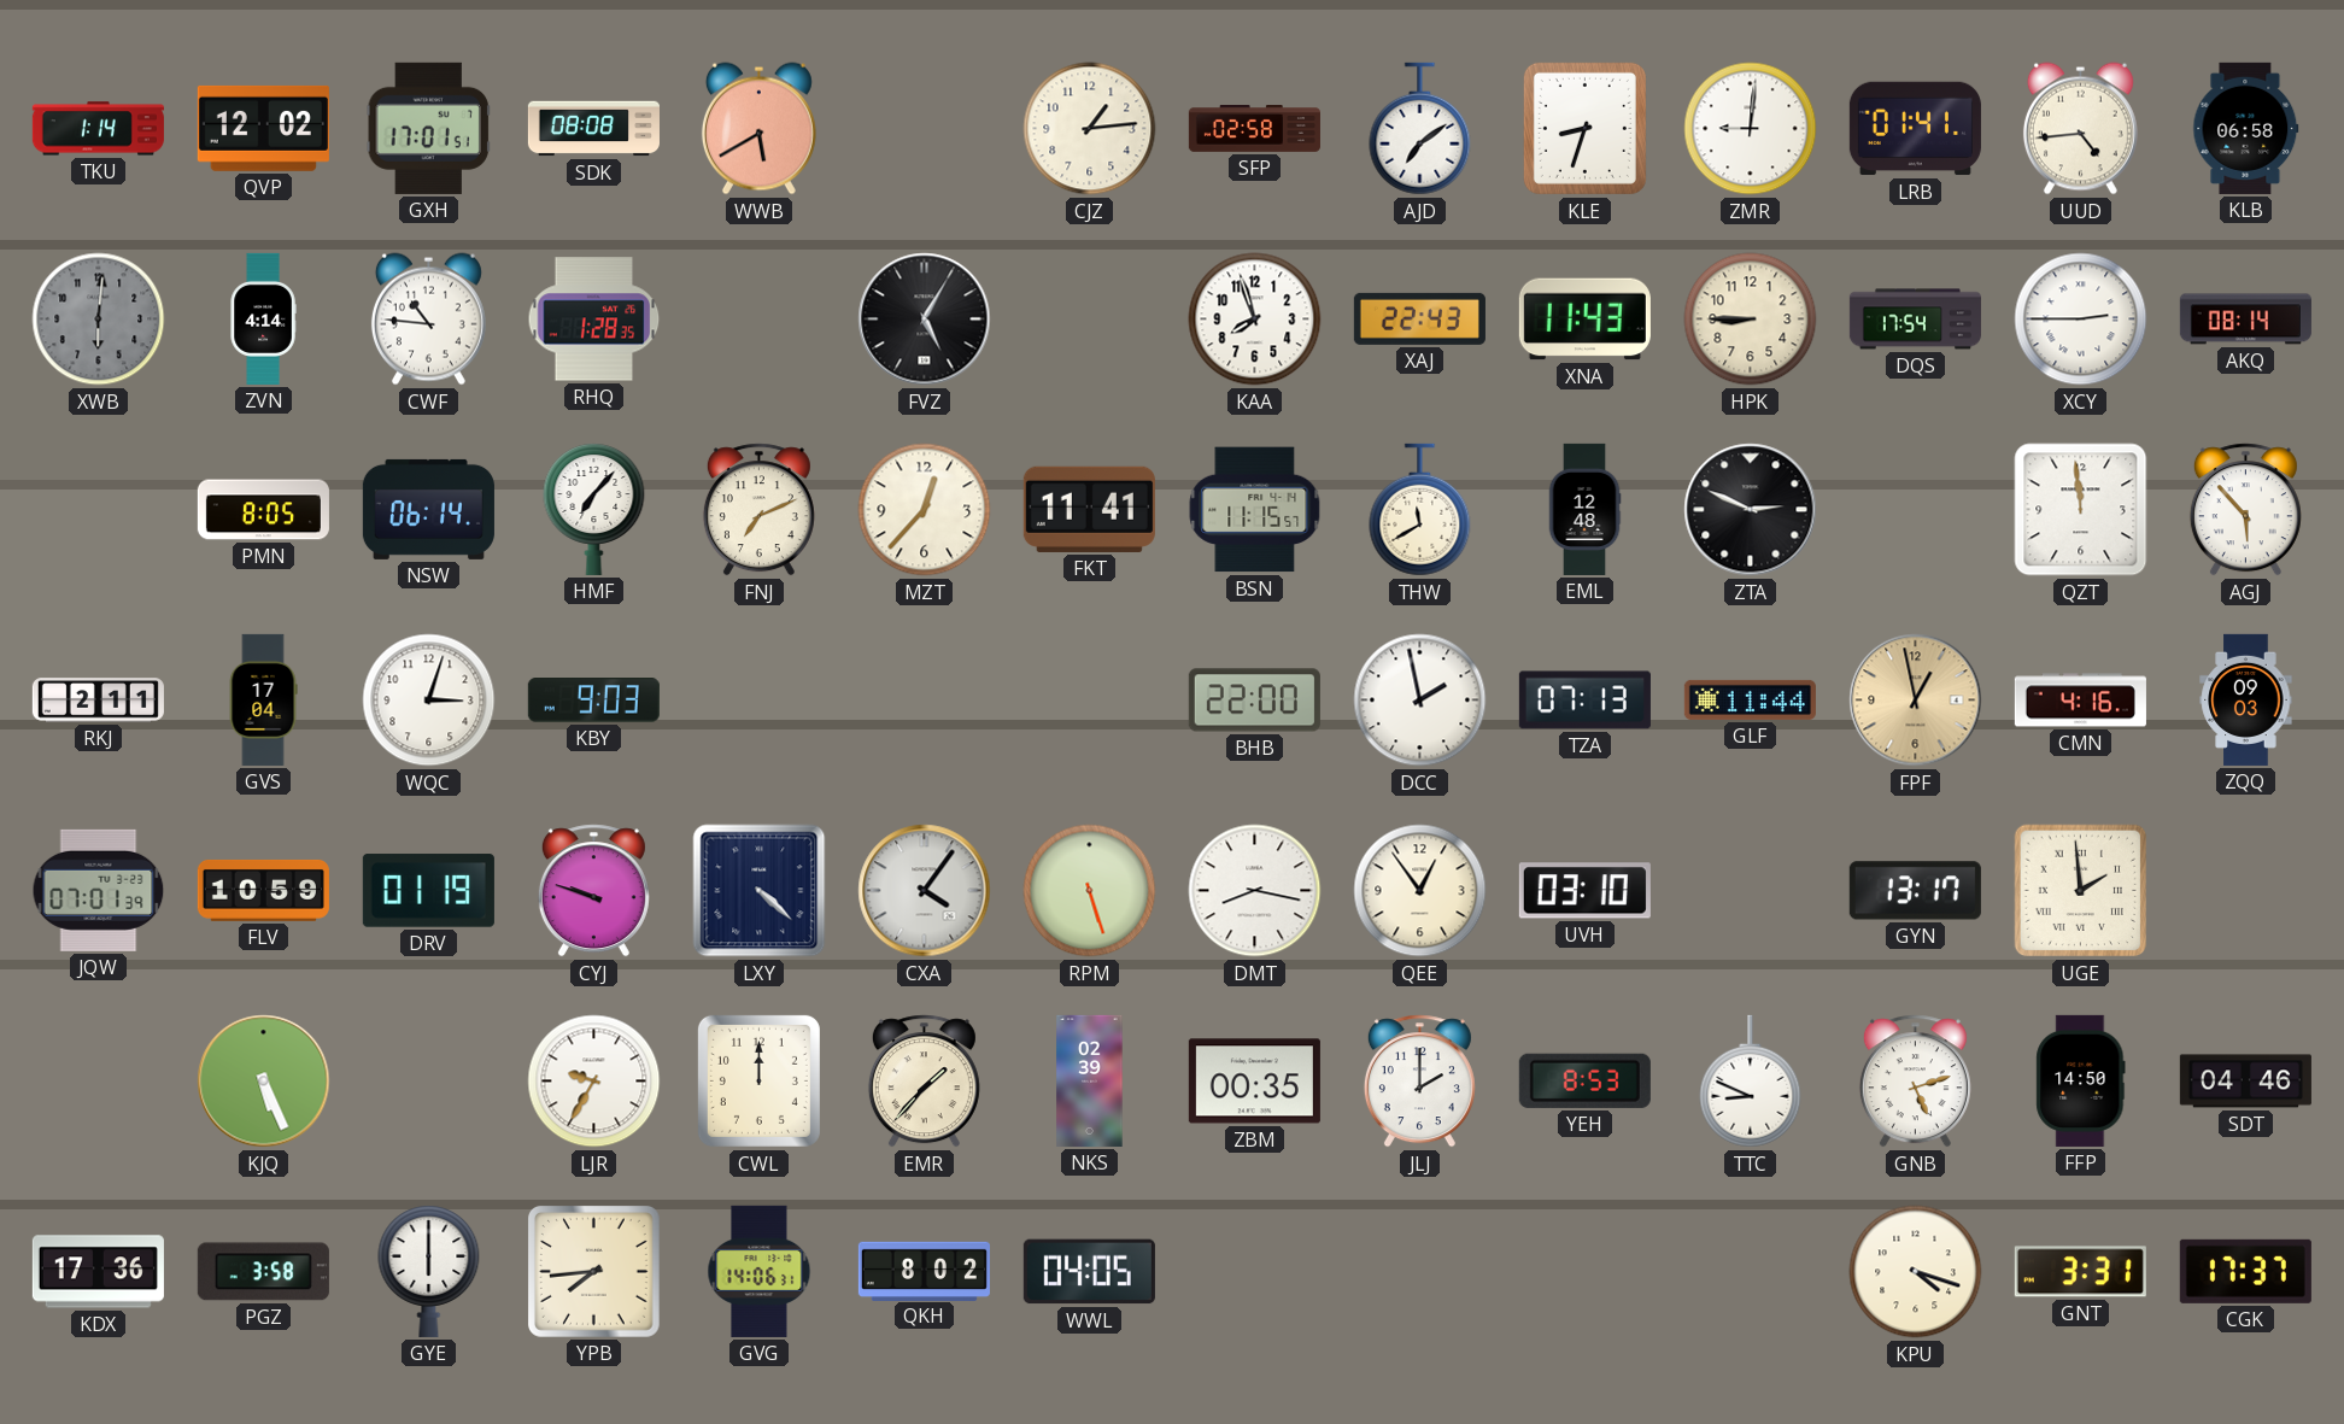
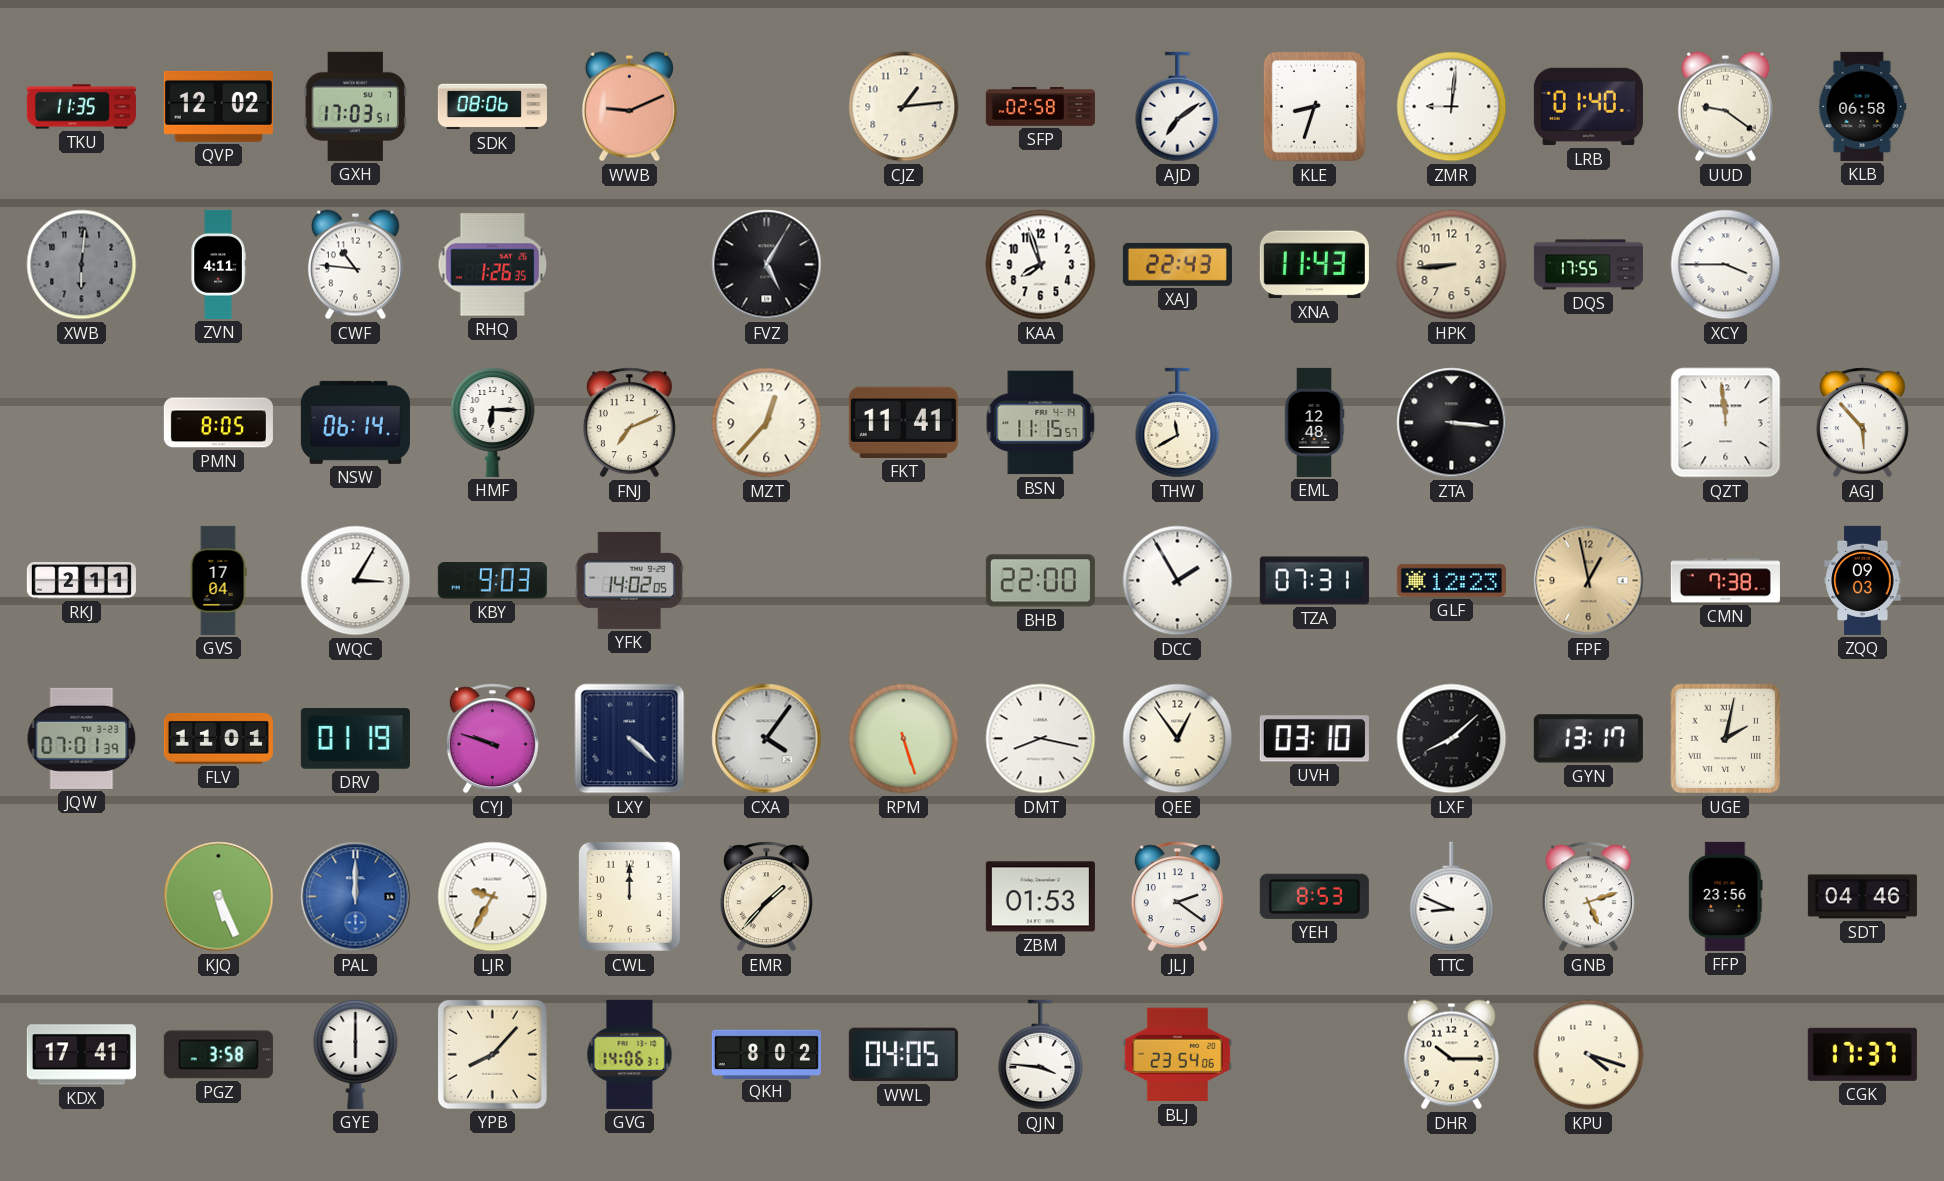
TKU: 1:14 -> 11:35
GXH: 17:01 -> 17:03
SDK: 08:08 -> 08:06
WWB: 5:40 -> 9:11
LRB: 01:41 -> 01:40
UUD: 4:44 -> 9:21
ZVN: 4:14 -> 4:11
RHQ: 1:28 -> 1:26
HPK: 8:45 -> 8:44
DQS: 17:54 -> 17:55
XCY: 2:45 -> 3:45
AKQ: 08:14 -> none
HMF: 7:07 -> 6:15
ZTA: 2:49 -> 3:16
WQC: 3:03 -> 3:05
YFK: none -> 14:02
DCC: 1:58 -> 1:55
TZA: 07:13 -> 07:31
GLF: 11:44 -> 12:23
CMN: 4:16 -> 7:38
FLV: 10:59 -> 11:01
LXF: none -> 8:08
UGE: 1:59 -> 2:02
PAL: none -> 12:00
NKS: 02:39 -> none
ZBM: 00:35 -> 01:53
JLJ: 2:00 -> 2:21
FFP: 14:50 -> 23:56
KDX: 17:36 -> 17:41
YPB: 7:44 -> 8:07
QJN: none -> 3:46
BLJ: none -> 23:54
DHR: none -> 10:15
GNT: 3:31 -> none
